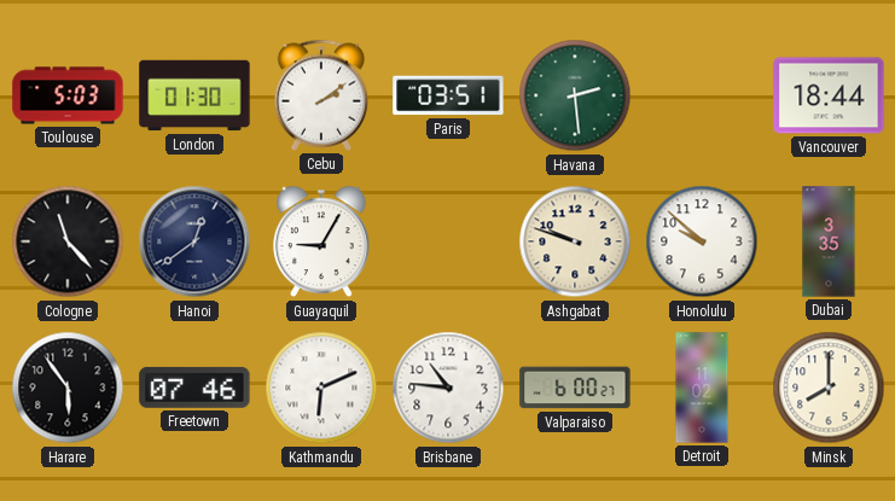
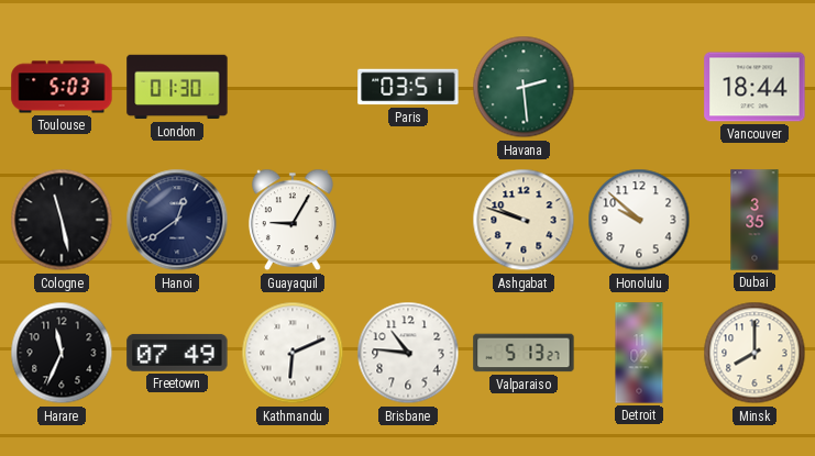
Cebu: 2:09 -> none
Cologne: 11:23 -> 11:28
Harare: 5:54 -> 11:34
Freetown: 07:46 -> 07:49
Valparaiso: 6:00 -> 5:13
